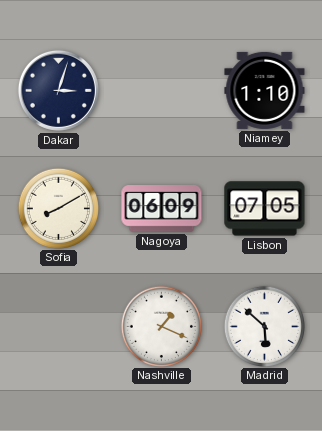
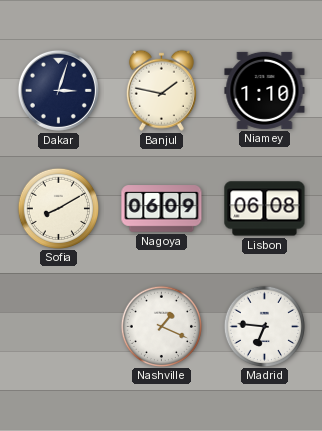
Banjul: none -> 1:47
Lisbon: 07:05 -> 06:08
Madrid: 5:52 -> 6:46
